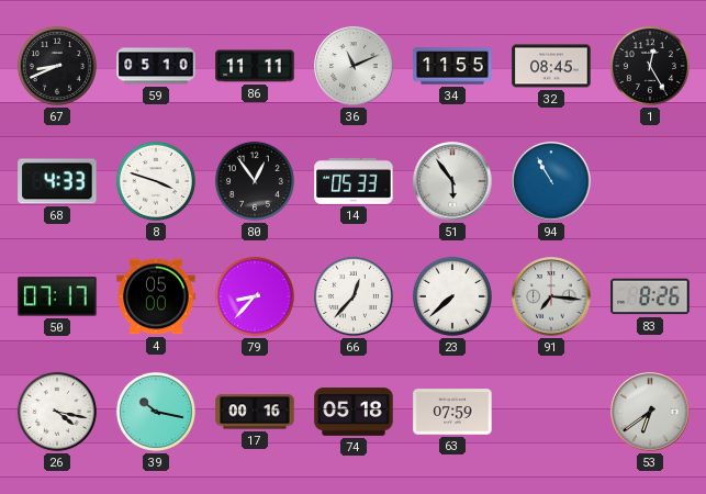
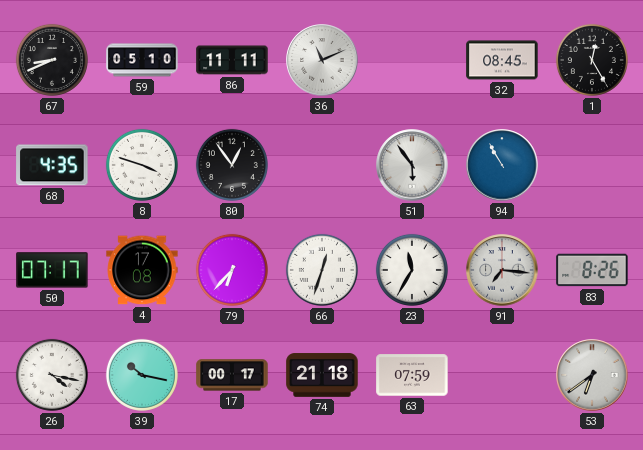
34: 11:55 -> none
68: 4:33 -> 4:35
14: 05:33 -> none
4: 05:00 -> 17:08
79: 8:37 -> 6:37
66: 12:37 -> 12:33
23: 7:38 -> 11:35
17: 00:16 -> 00:17
74: 05:18 -> 21:18
